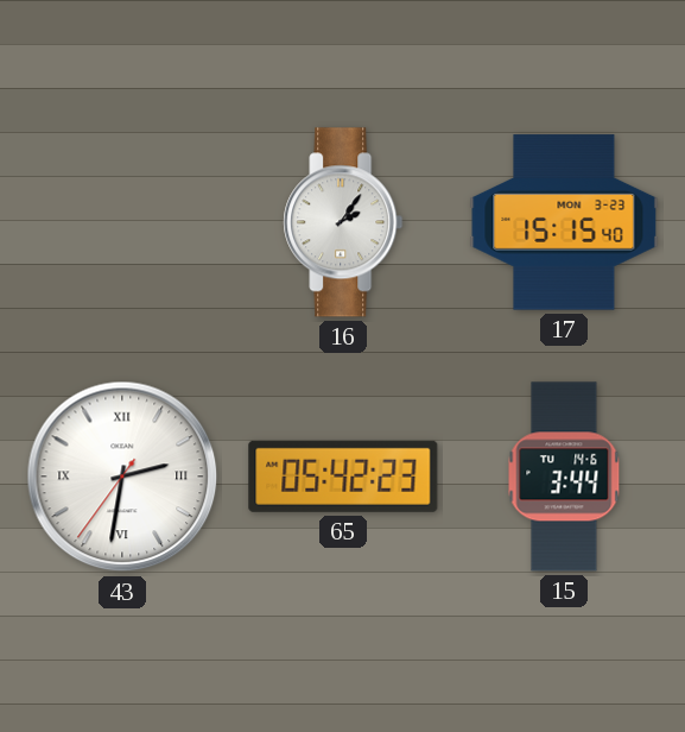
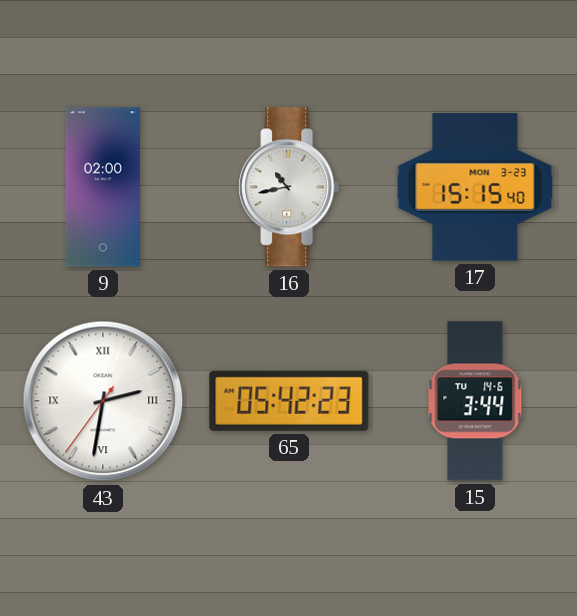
9: none -> 02:00
16: 2:06 -> 10:43
